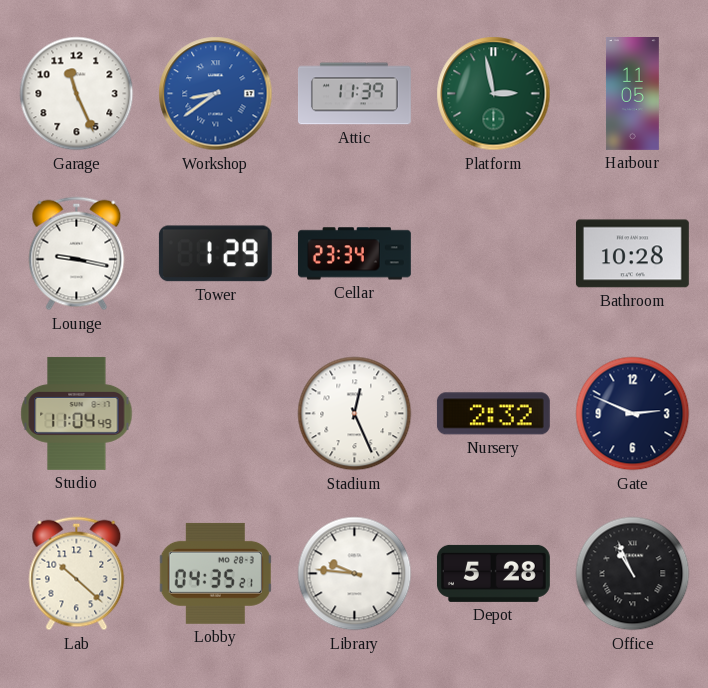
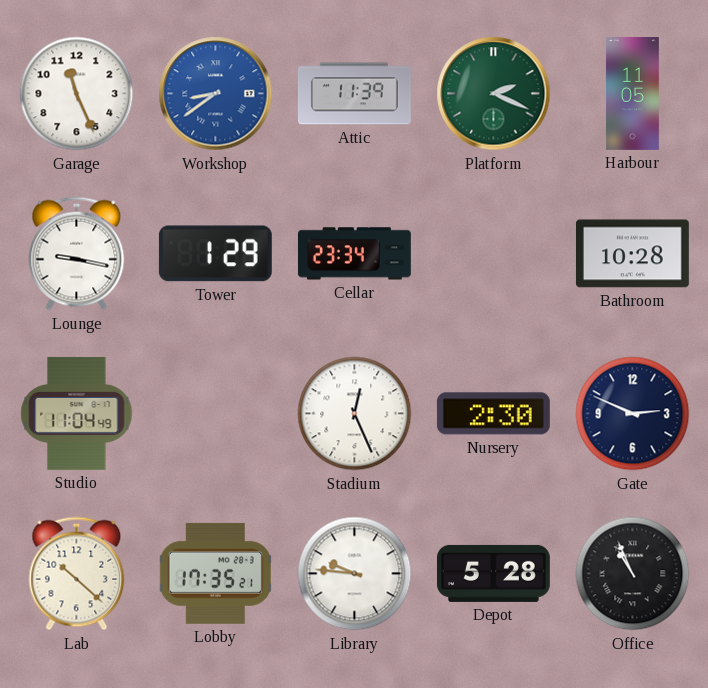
Platform: 2:58 -> 2:19
Nursery: 2:32 -> 2:30
Lobby: 04:35 -> 17:35
